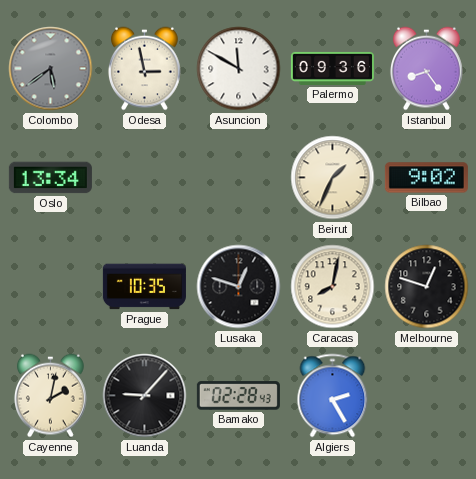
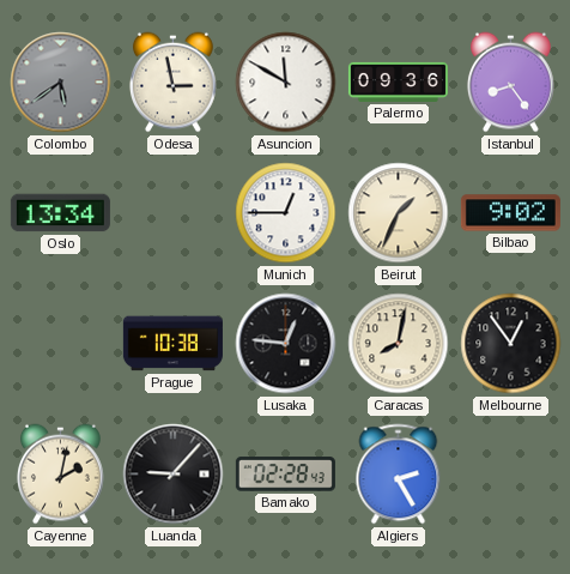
Munich: none -> 12:45
Prague: 10:35 -> 10:38
Lusaka: 12:48 -> 12:46
Melbourne: 12:48 -> 12:54
